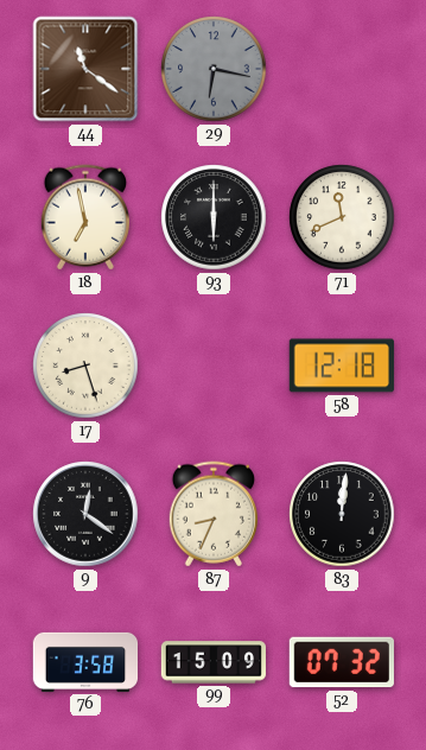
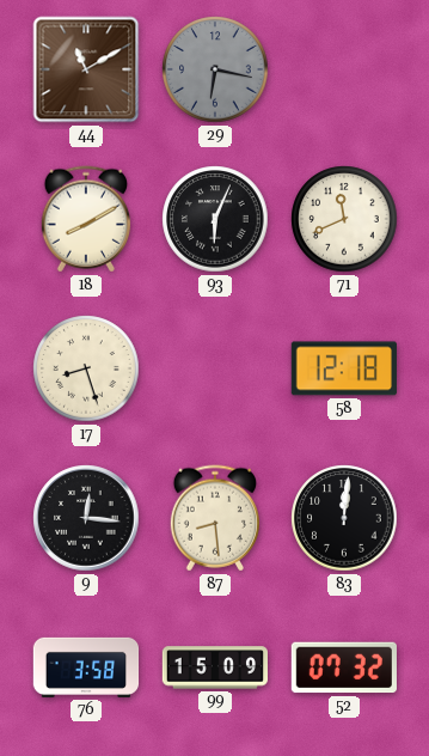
44: 11:21 -> 11:10
18: 6:58 -> 8:10
93: 6:00 -> 6:04
9: 12:21 -> 12:16
87: 8:34 -> 8:29
